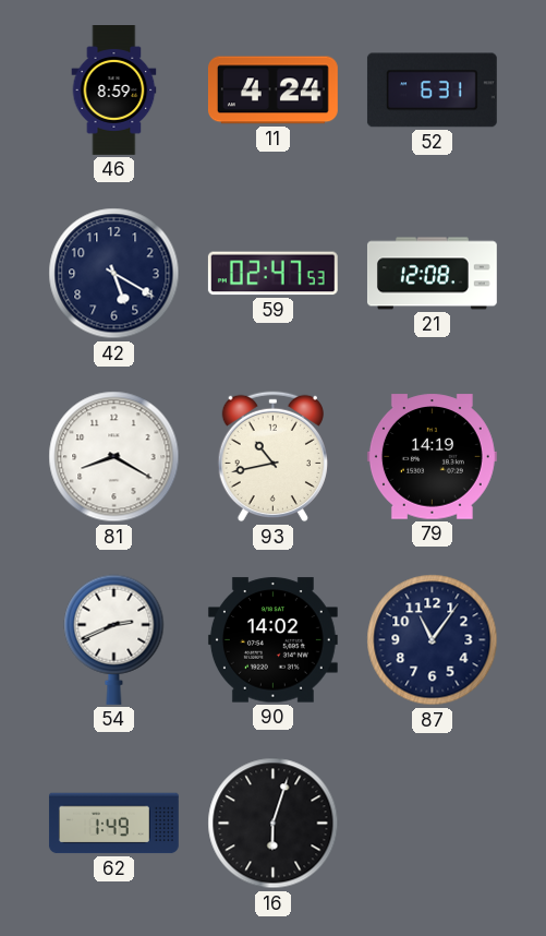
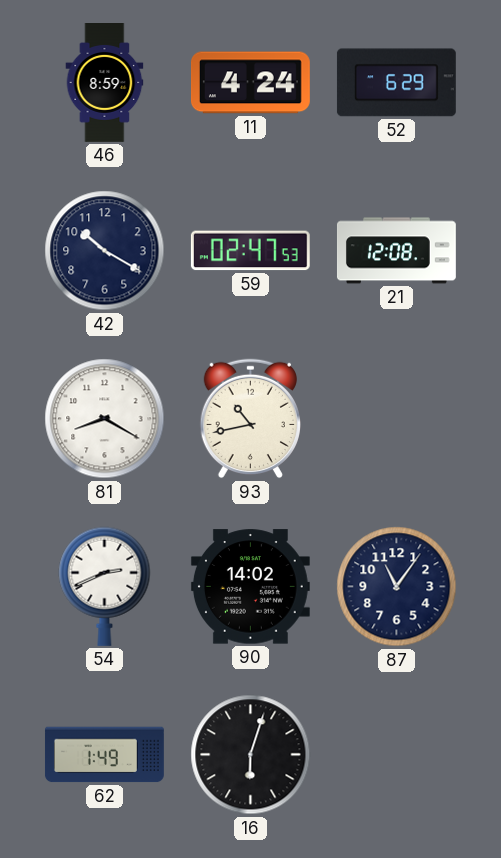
52: 6:31 -> 6:29
42: 5:20 -> 10:20
79: 14:19 -> none
